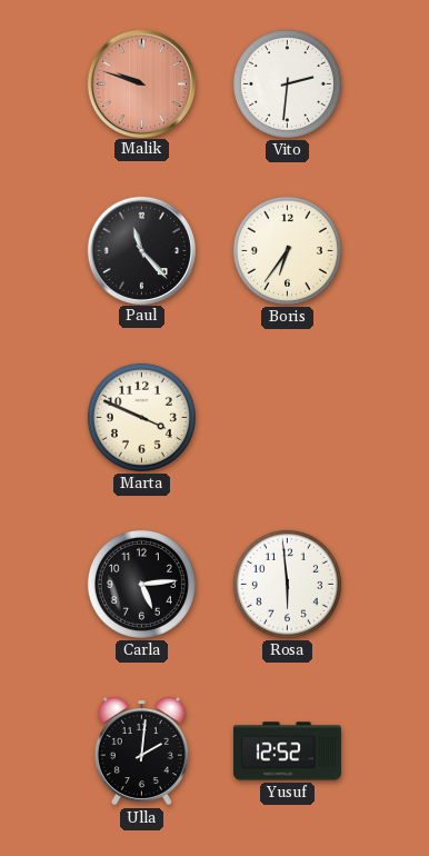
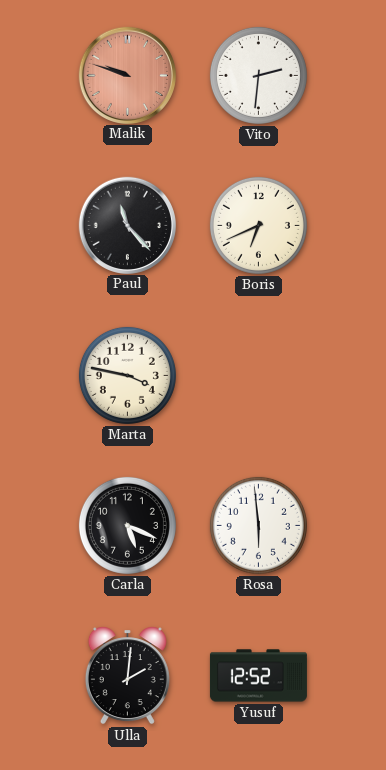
Boris: 6:36 -> 6:41
Marta: 3:49 -> 3:47
Carla: 5:14 -> 5:19
